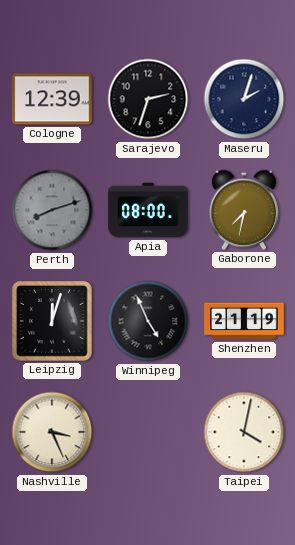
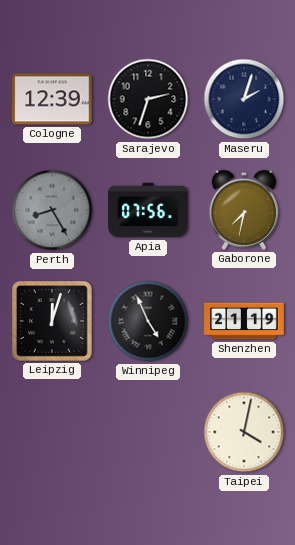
Perth: 8:12 -> 8:25
Apia: 08:00 -> 07:56
Nashville: 3:26 -> none
